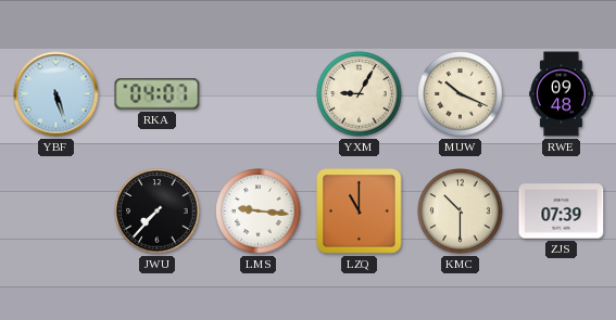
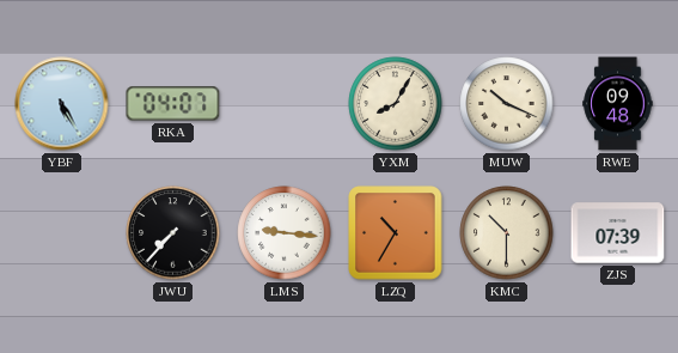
YBF: 5:27 -> 5:25
YXM: 9:05 -> 8:05
LZQ: 11:00 -> 10:35
